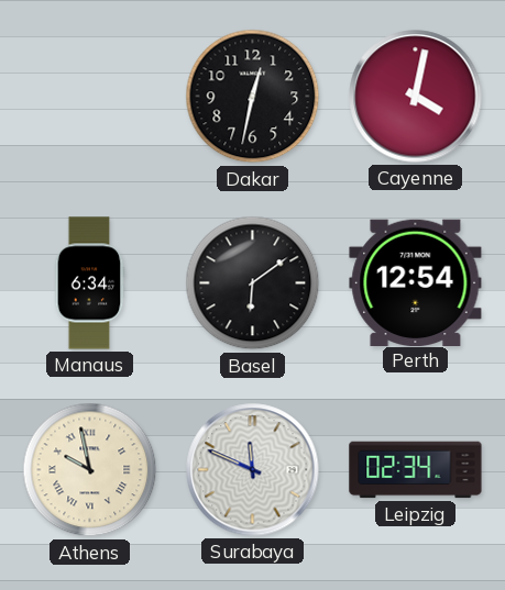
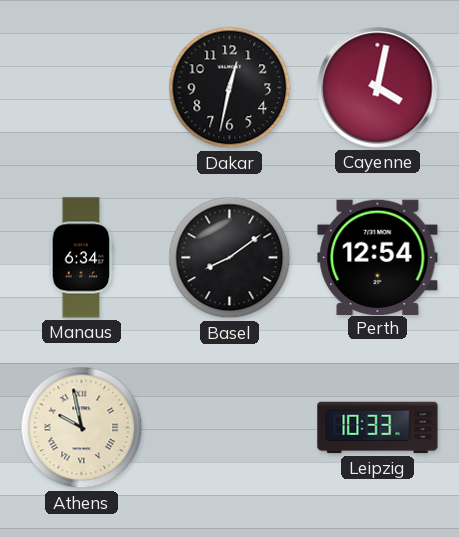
Basel: 6:09 -> 8:09
Surabaya: 11:49 -> none
Leipzig: 02:34 -> 10:33
